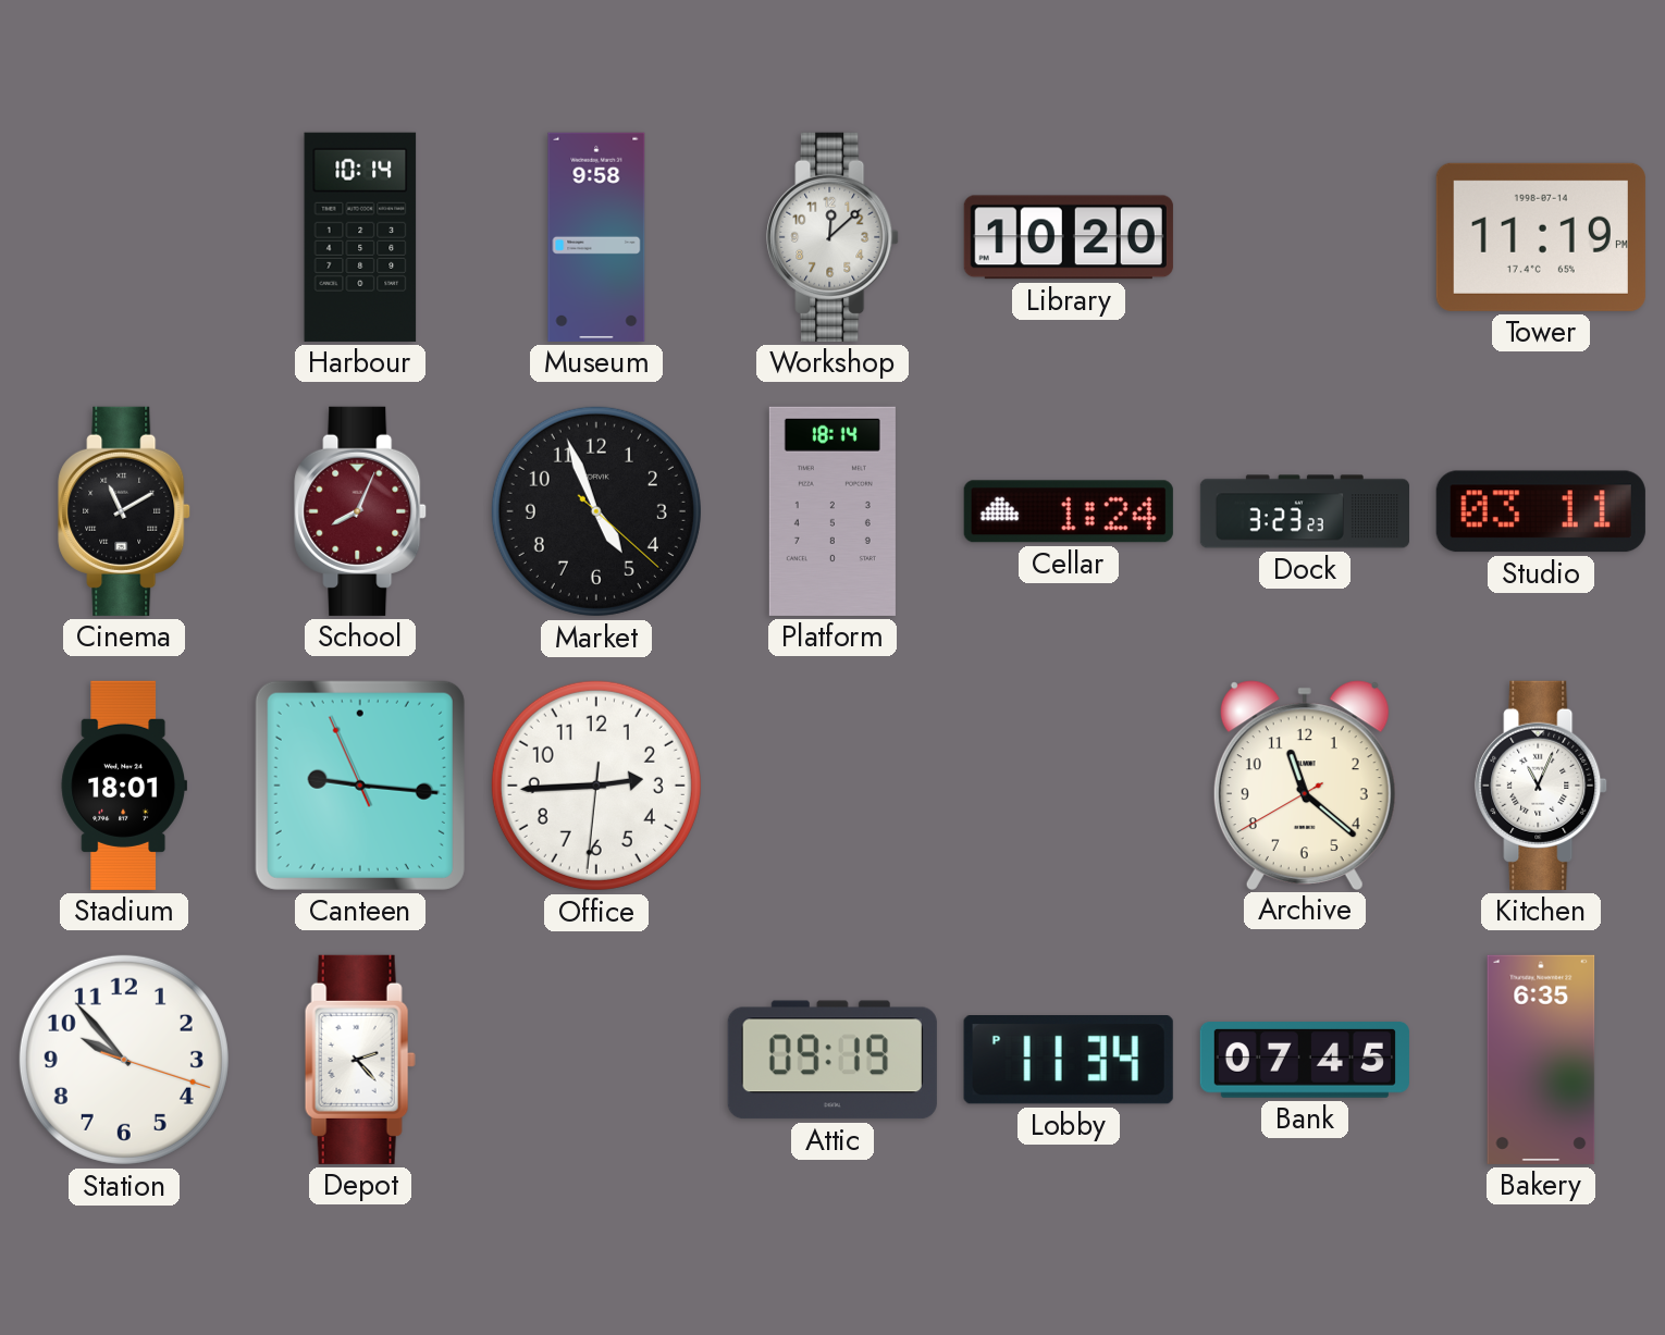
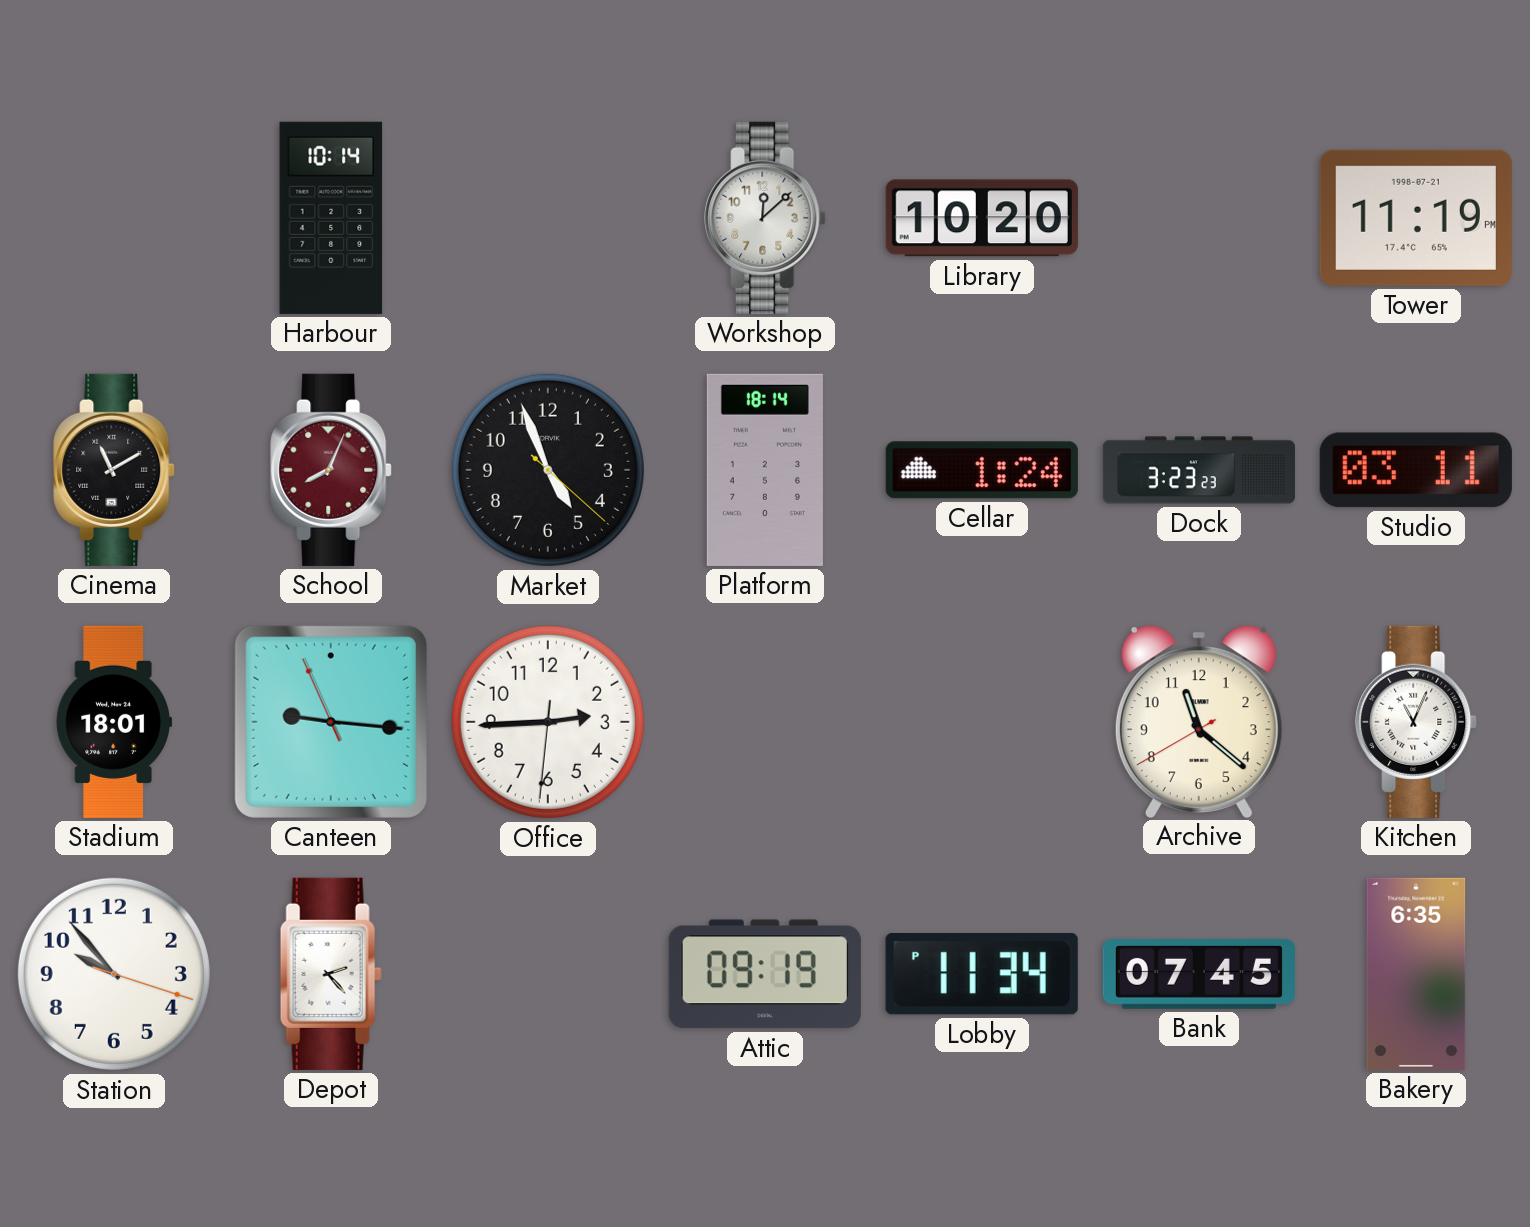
Museum: 9:58 -> none
Tower date: 1998-07-14 -> 1998-07-21
